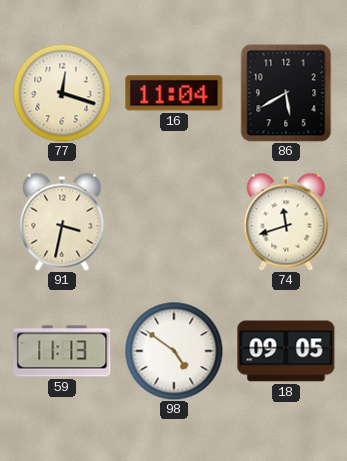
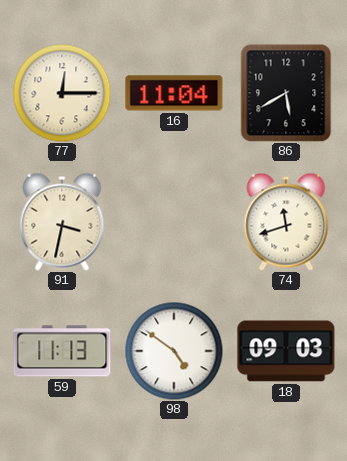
77: 12:18 -> 12:15
18: 09:05 -> 09:03
